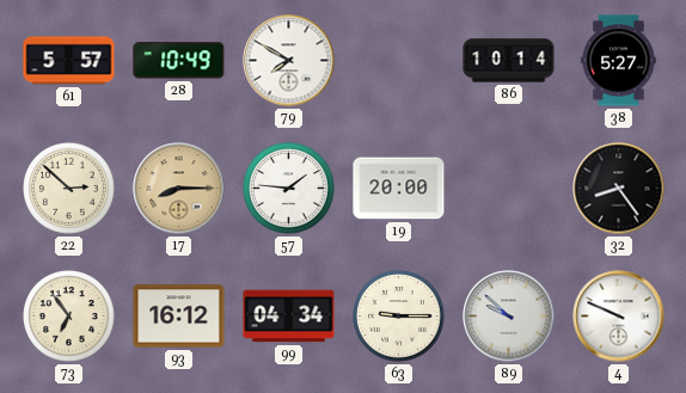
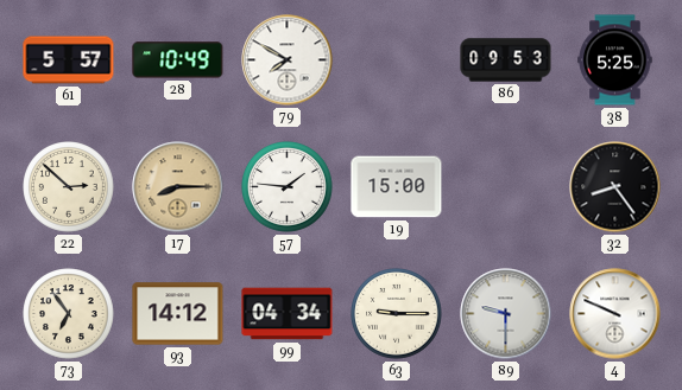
86: 10:14 -> 09:53
38: 5:27 -> 5:25
19: 20:00 -> 15:00
93: 16:12 -> 14:12
89: 9:52 -> 9:30
